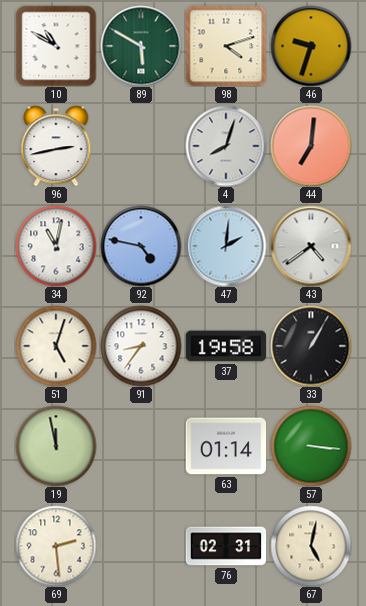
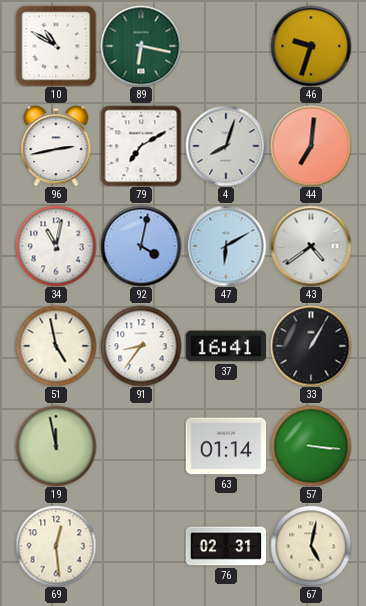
89: 5:50 -> 6:17
98: 4:12 -> none
79: none -> 7:10
92: 4:47 -> 4:02
47: 2:01 -> 6:10
51: 5:03 -> 4:58
37: 19:58 -> 16:41
69: 2:29 -> 12:29
